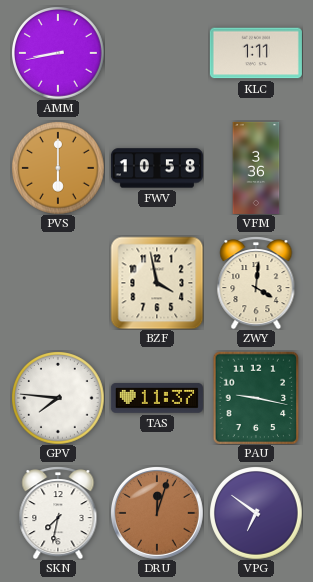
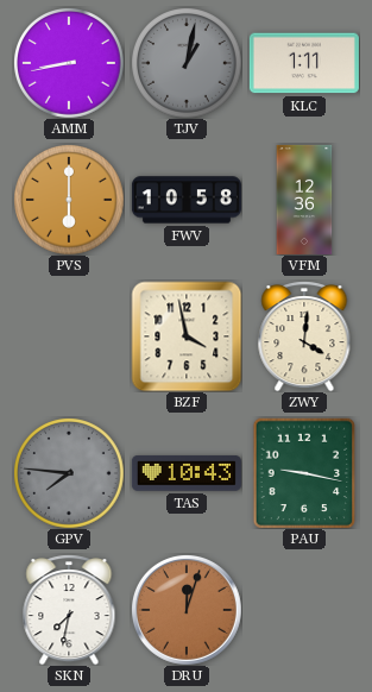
TJV: none -> 1:02
VFM: 3:36 -> 12:36
GPV dial: white -> grey
TAS: 11:37 -> 10:43
VPG: 6:51 -> none
